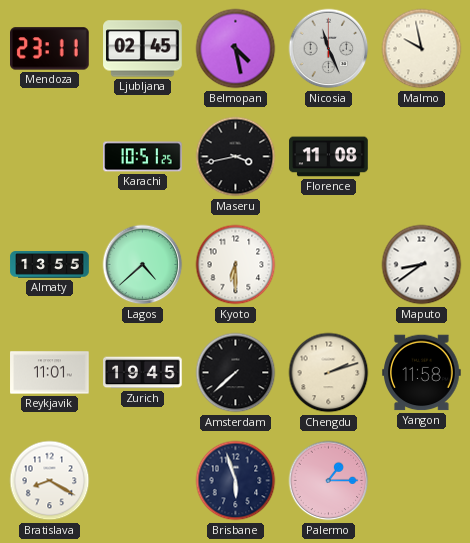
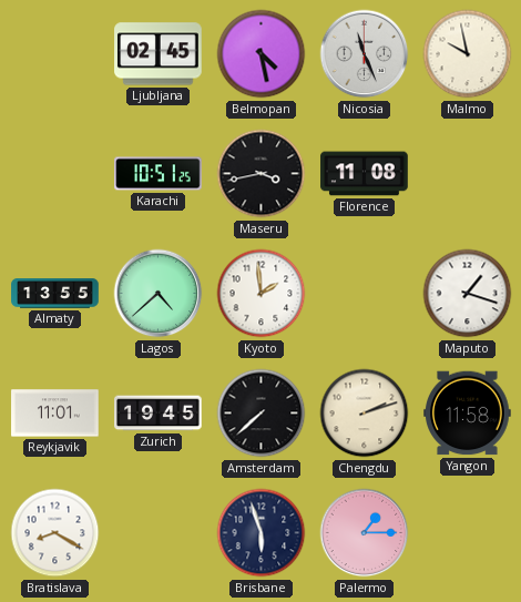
Mendoza: 23:11 -> none
Kyoto: 6:30 -> 1:59
Maputo: 8:39 -> 1:18
